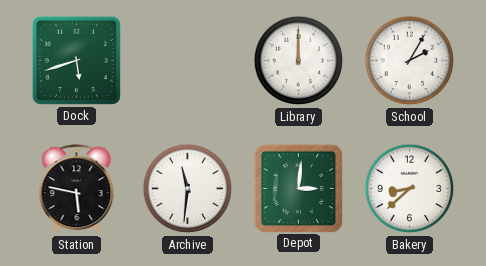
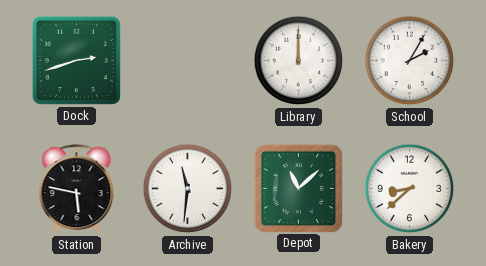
Dock: 5:42 -> 2:42
Depot: 3:01 -> 11:08
